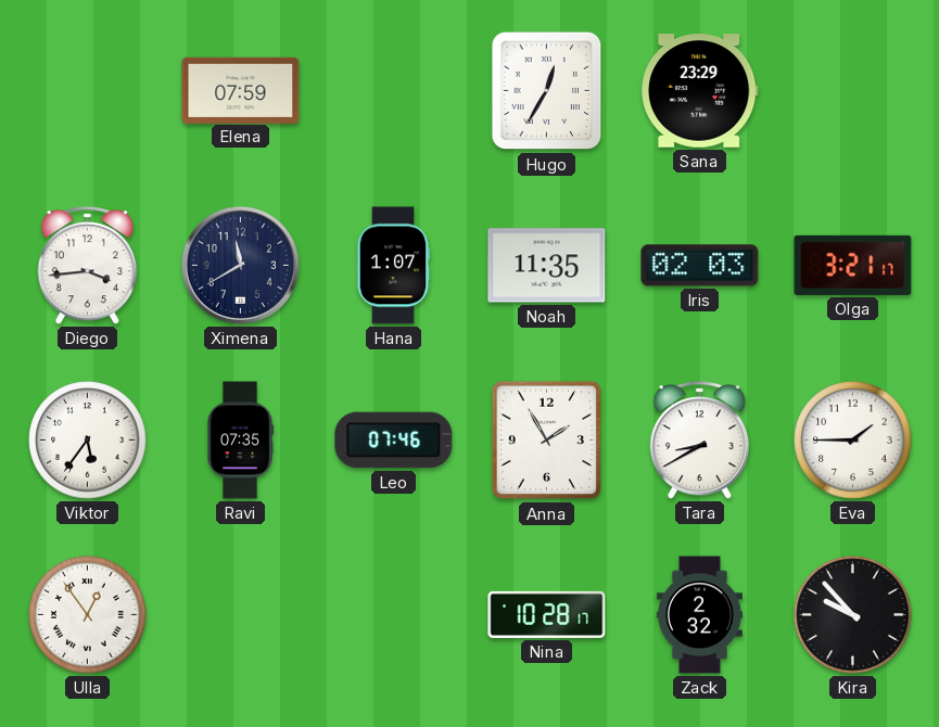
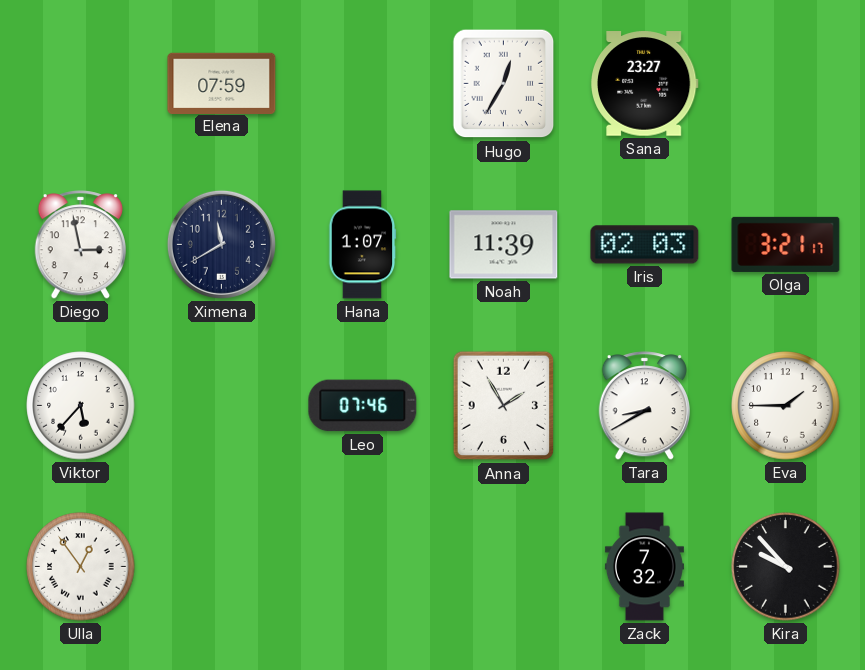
Sana: 23:29 -> 23:27
Diego: 3:44 -> 2:58
Noah: 11:35 -> 11:39
Viktor: 5:36 -> 5:37
Ravi: 07:35 -> none
Nina: 10:28 -> none
Zack: 2:32 -> 7:32
